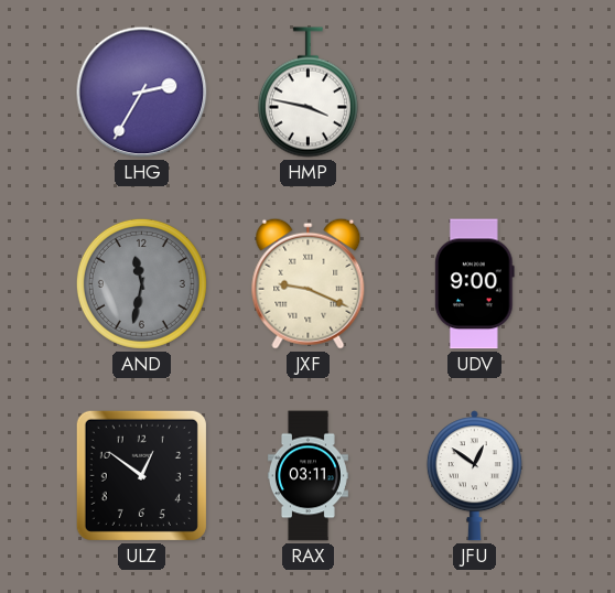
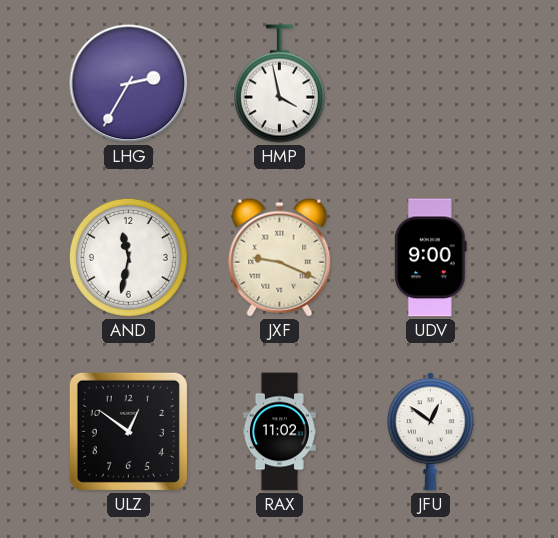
HMP: 3:47 -> 3:58
AND dial: grey -> white
RAX: 03:11 -> 11:02
